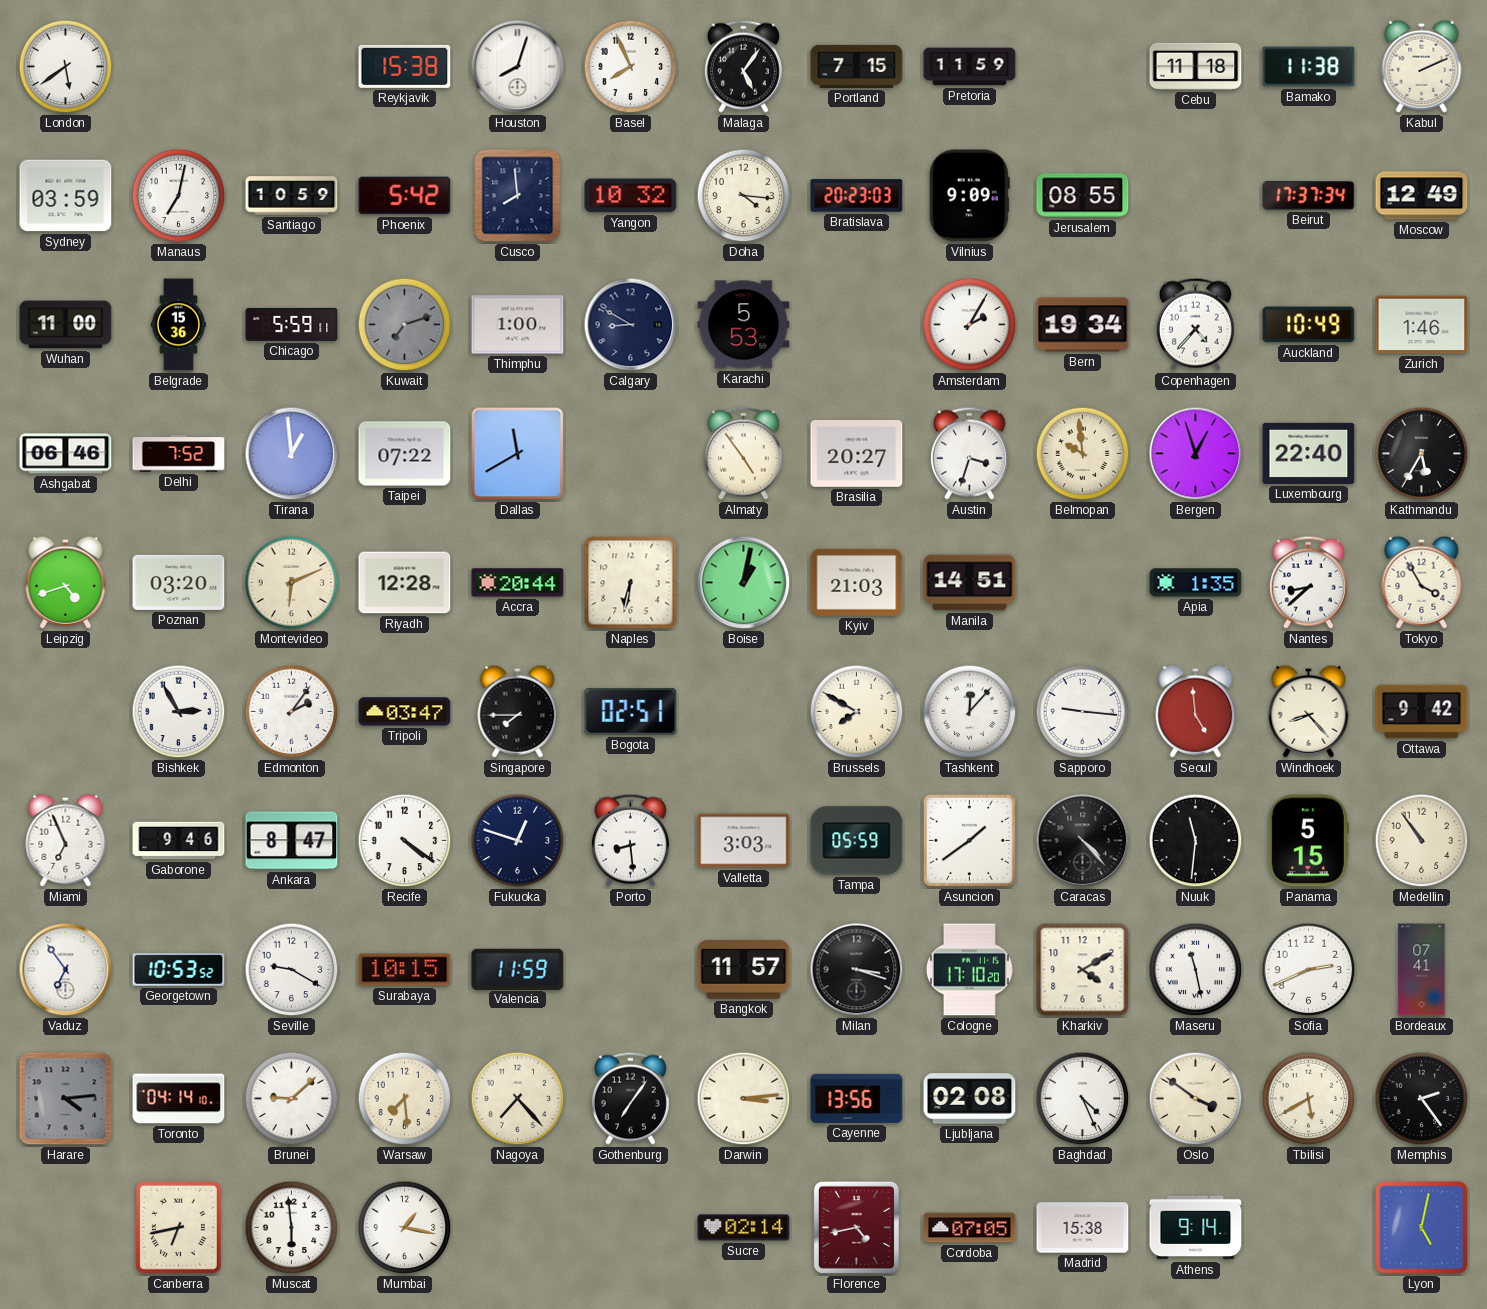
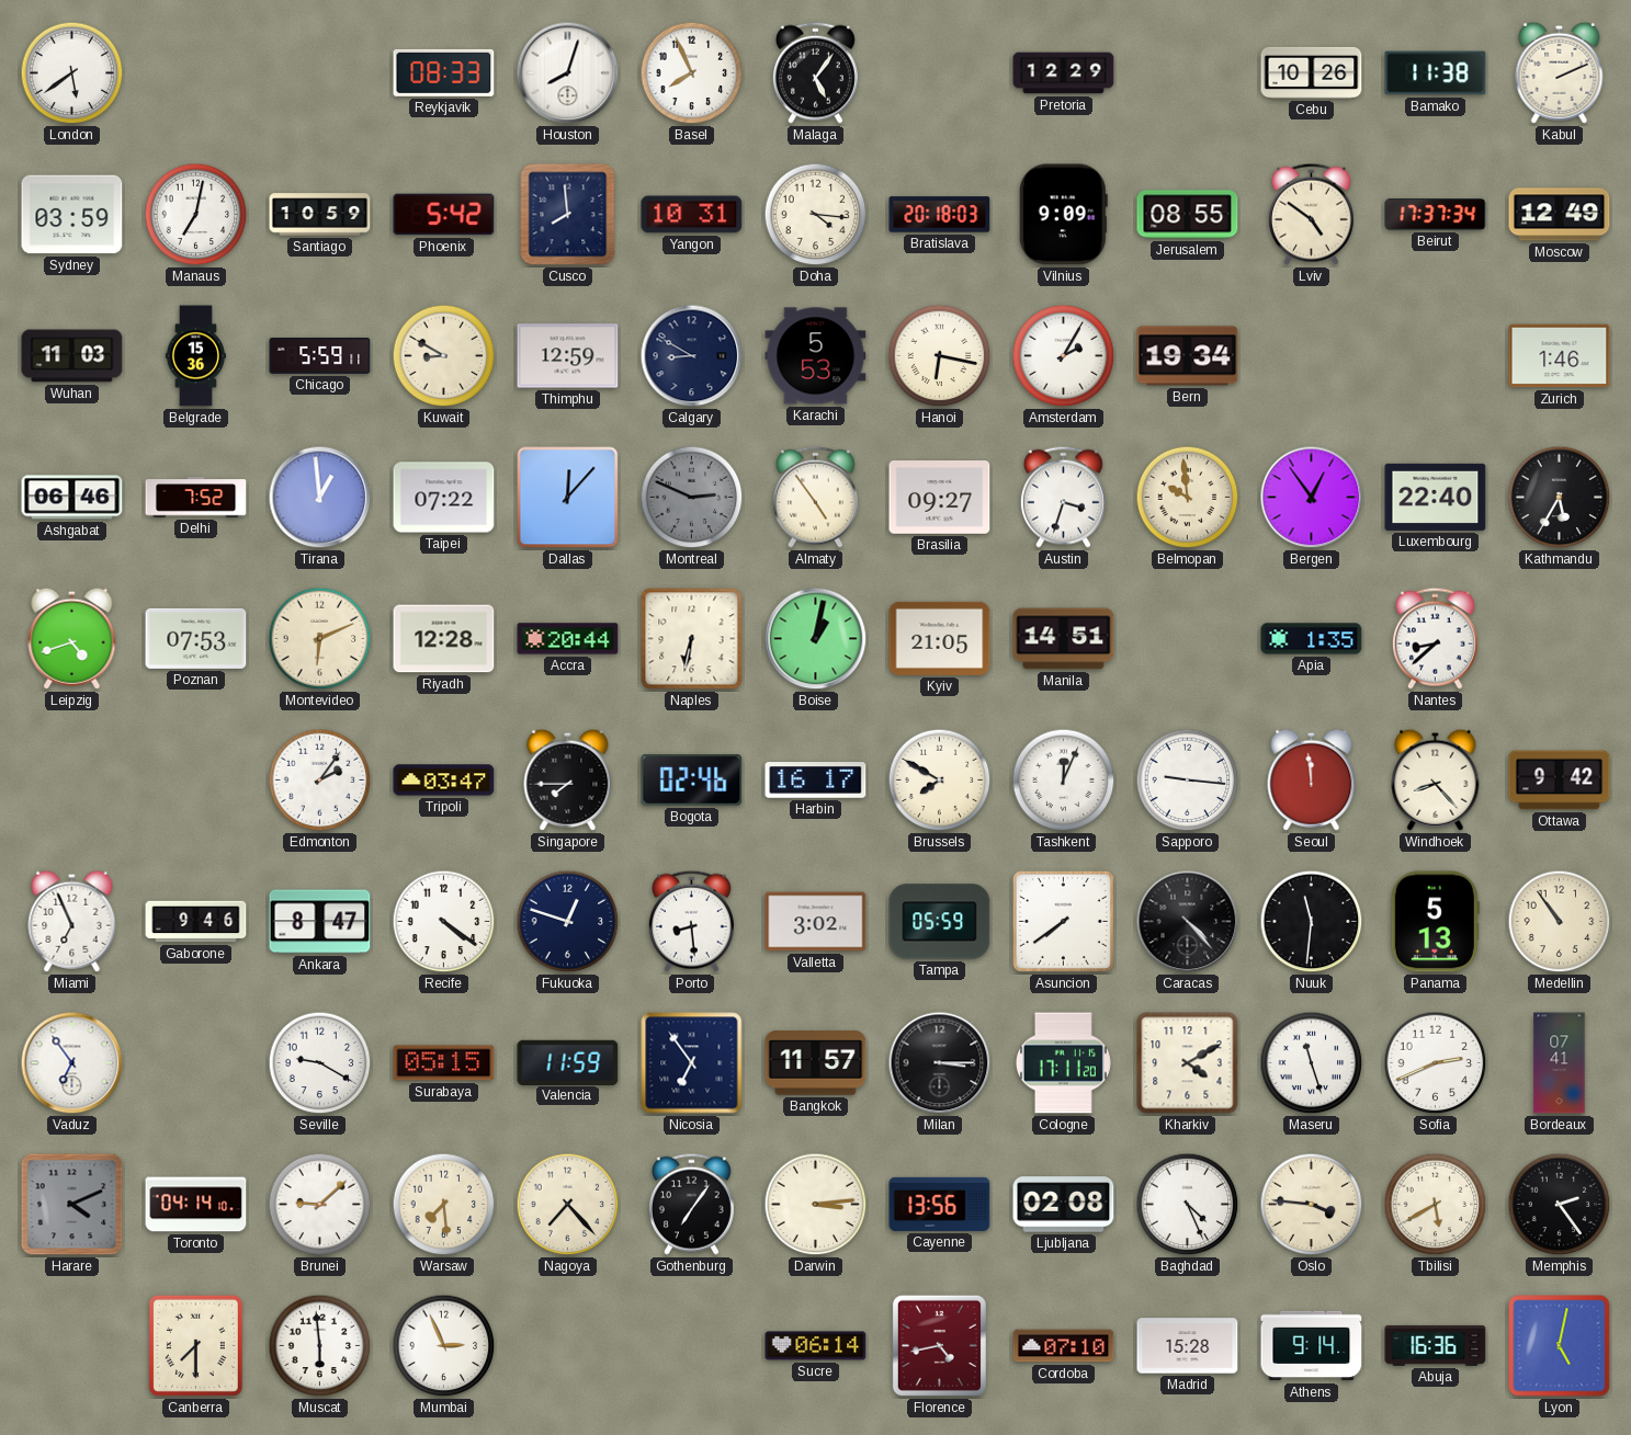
Reykjavik: 15:38 -> 08:33
Portland: 7:15 -> none
Pretoria: 11:59 -> 12:29
Cebu: 11:18 -> 10:26
Yangon: 10:32 -> 10:31
Bratislava: 20:23 -> 20:18
Lviv: none -> 4:51
Wuhan: 11:00 -> 11:03
Kuwait: 7:12 -> 8:50
Kuwait dial: grey -> cream
Thimphu: 1:00 -> 12:59
Hanoi: none -> 6:17
Copenhagen: 4:37 -> none
Auckland: 10:49 -> none
Dallas: 11:40 -> 12:07
Montreal: none -> 2:49
Brasilia: 20:27 -> 09:27
Bergen: 12:57 -> 12:54
Poznan: 03:20 -> 07:53
Kyiv: 21:03 -> 21:05
Tokyo: 3:55 -> none
Bishkek: 2:55 -> none
Bogota: 02:51 -> 02:46
Harbin: none -> 16:17
Tashkent: 12:07 -> 12:04
Seoul: 4:59 -> 11:59
Valletta: 3:03 -> 3:02
Asuncion: 1:39 -> 7:39
Panama: 5:15 -> 5:13
Georgetown: 10:53 -> none
Surabaya: 10:15 -> 05:15
Nicosia: none -> 6:54
Milan: 3:18 -> 3:15
Cologne: 17:10 -> 17:11
Maseru: 11:28 -> 11:27
Harare: 4:14 -> 4:11
Oslo: 3:51 -> 3:46
Canberra: 6:43 -> 7:30
Mumbai: 1:17 -> 2:56
Sucre: 02:14 -> 06:14
Cordoba: 07:05 -> 07:10
Madrid: 15:38 -> 15:28
Abuja: none -> 16:36
